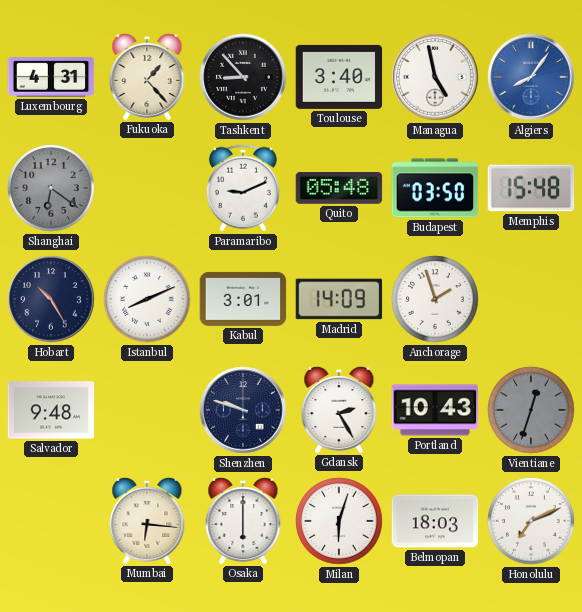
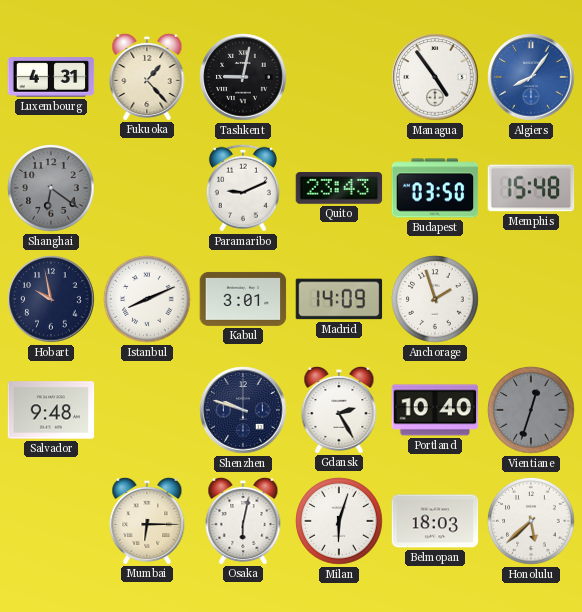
Tashkent: 8:53 -> 9:02
Toulouse: 3:40 -> none
Managua: 4:58 -> 4:54
Quito: 05:48 -> 23:43
Hobart: 10:25 -> 9:58
Portland: 10:43 -> 10:40
Mumbai: 6:16 -> 6:15
Osaka: 6:00 -> 6:02
Honolulu: 7:11 -> 5:38
